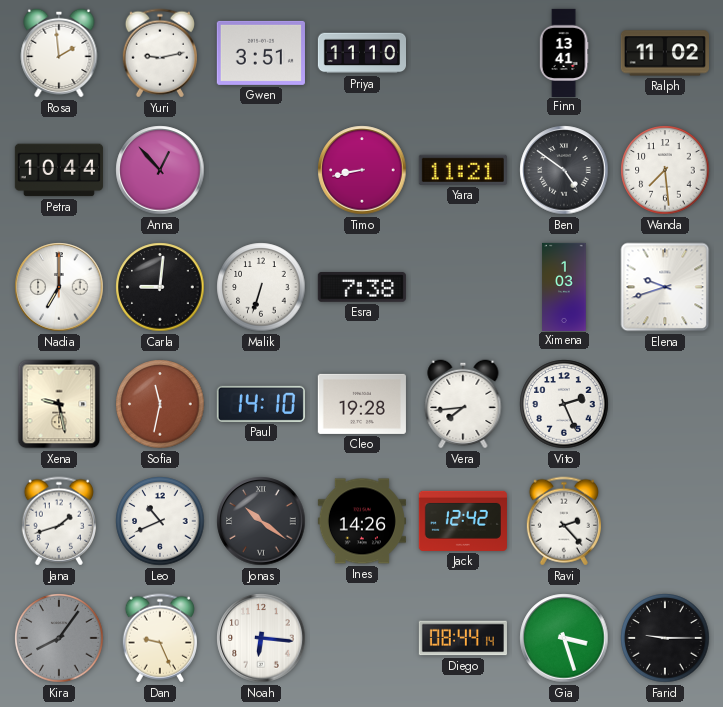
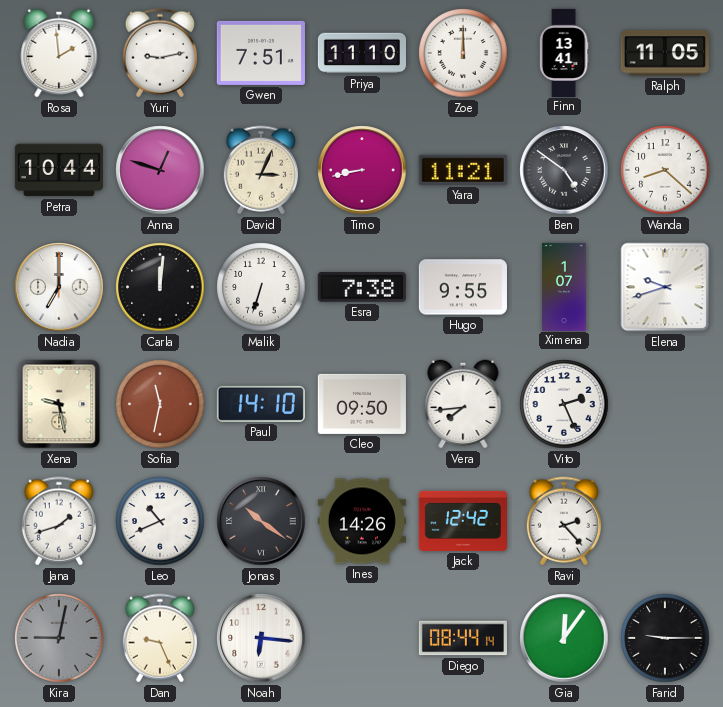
Gwen: 3:51 -> 7:51
Zoe: none -> 12:00
Ralph: 11:02 -> 11:05
Anna: 12:53 -> 12:48
David: none -> 3:04
Wanda: 7:29 -> 8:22
Carla: 9:01 -> 12:01
Hugo: none -> 9:55
Ximena: 1:03 -> 1:07
Cleo: 19:28 -> 09:50
Kira: 8:06 -> 9:02
Gia: 3:27 -> 12:06
